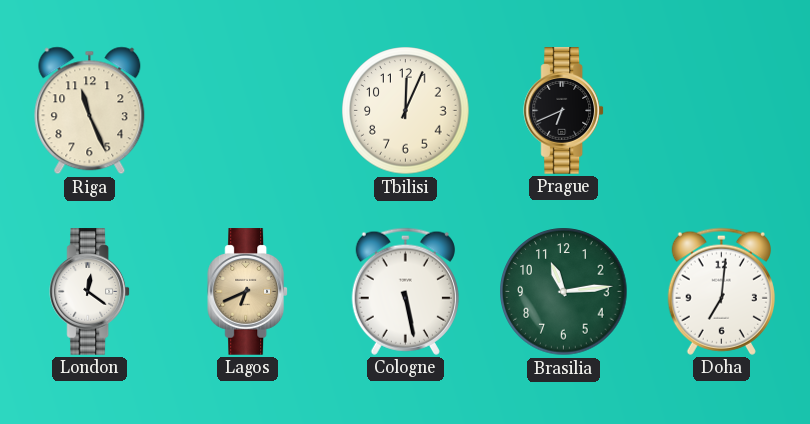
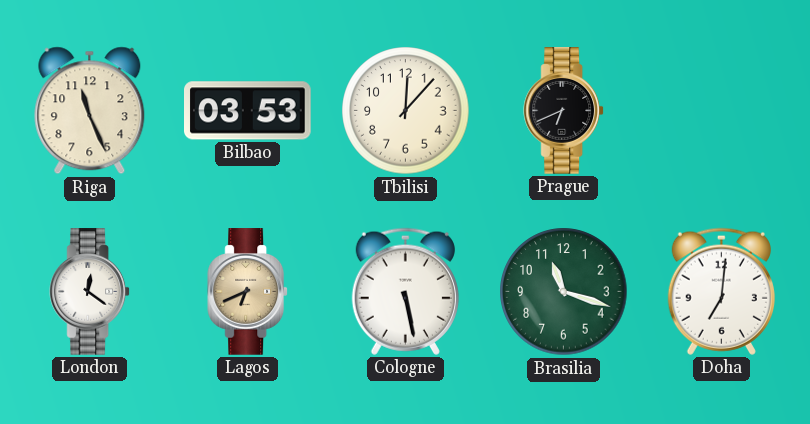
Bilbao: none -> 03:53
Tbilisi: 12:04 -> 12:07
Brasilia: 11:14 -> 11:18
